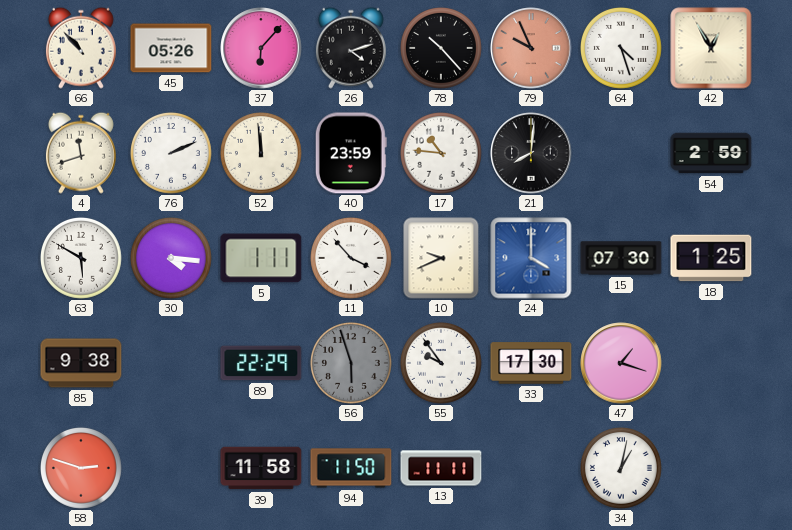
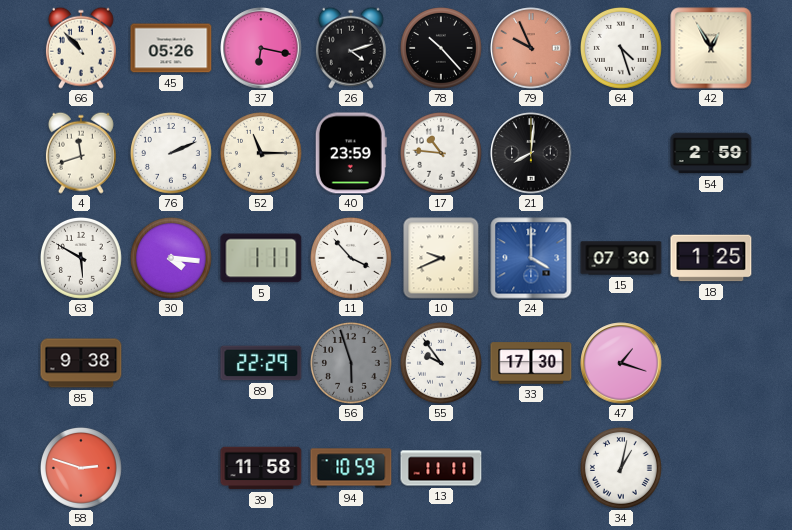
37: 6:07 -> 6:17
52: 11:59 -> 11:15
94: 11:50 -> 10:59
